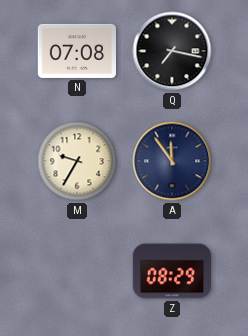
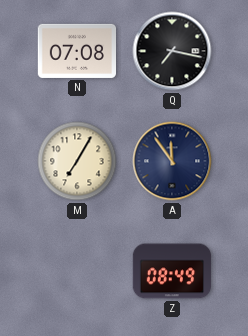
M: 9:35 -> 7:05
Z: 08:29 -> 08:49
